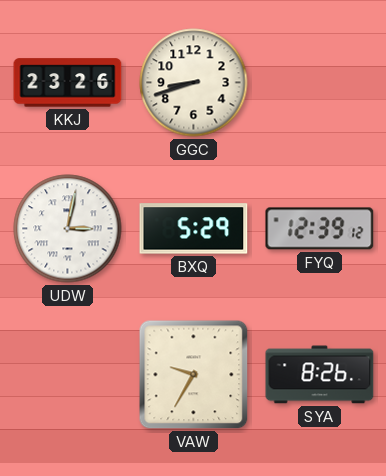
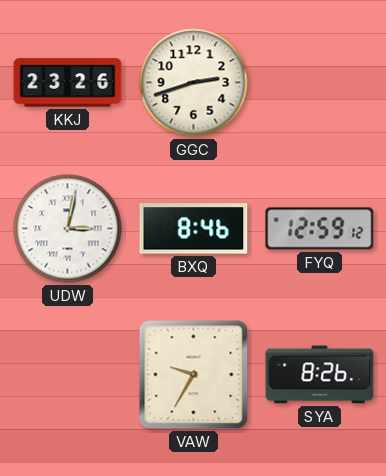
GGC: 8:42 -> 2:42
BXQ: 5:29 -> 8:46
FYQ: 12:39 -> 12:59
